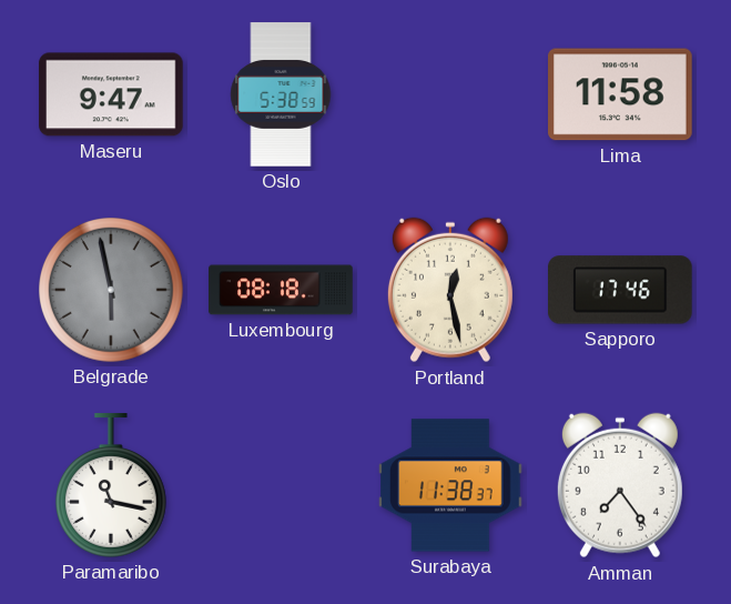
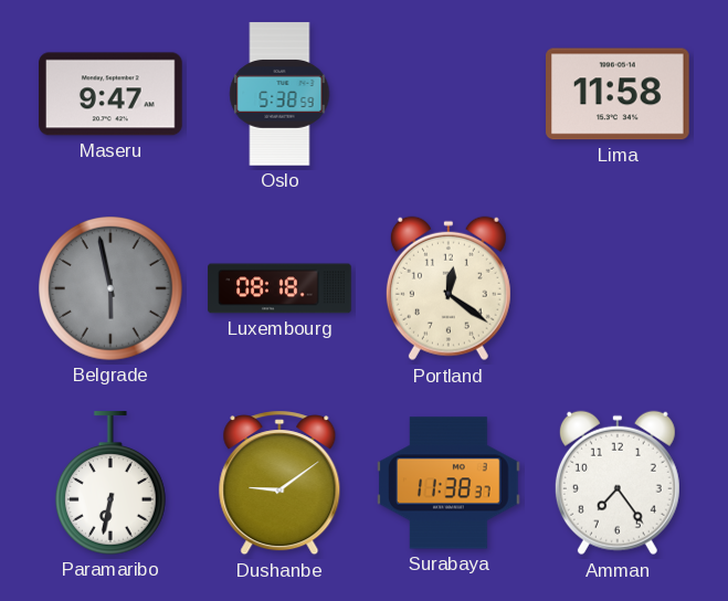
Portland: 12:28 -> 12:21
Sapporo: 17:46 -> none
Paramaribo: 11:17 -> 6:32
Dushanbe: none -> 9:09
